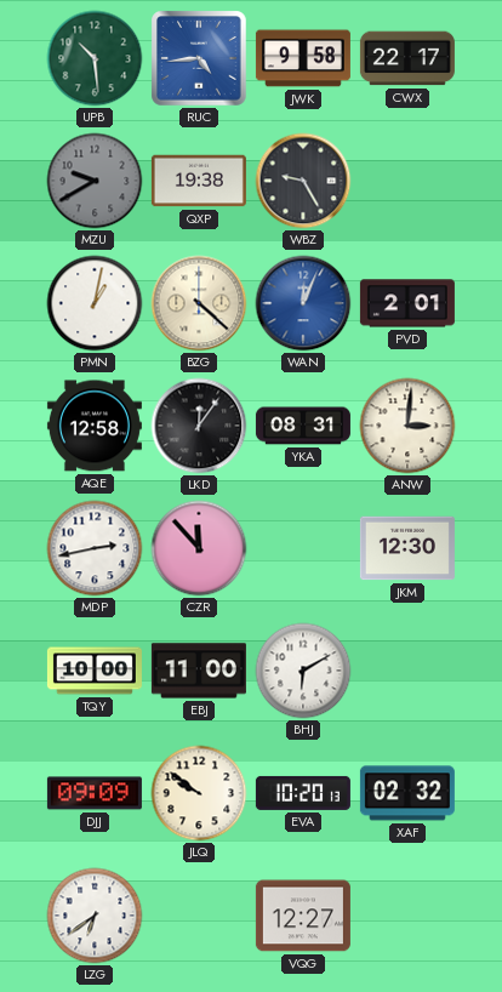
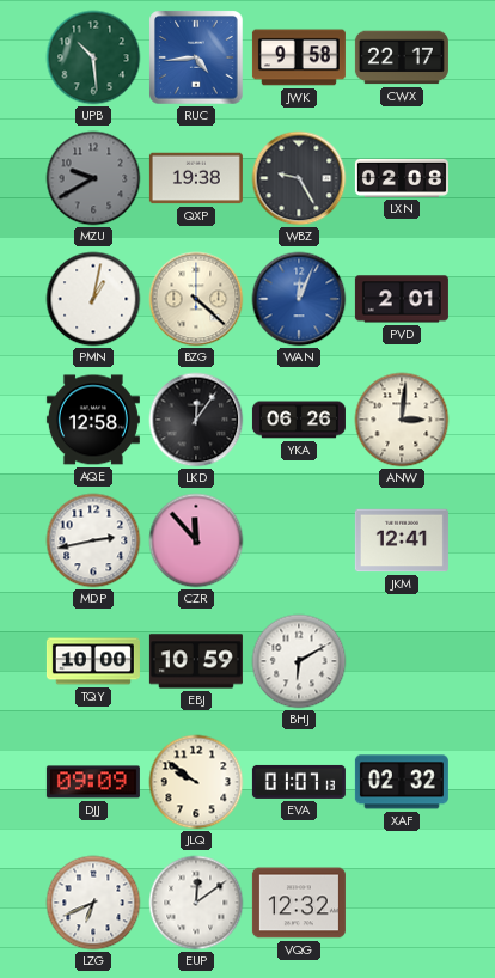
LXN: none -> 02:08
YKA: 08:31 -> 06:26
JKM: 12:30 -> 12:41
EBJ: 11:00 -> 10:59
EVA: 10:20 -> 01:07
LZG: 6:39 -> 6:41
EUP: none -> 12:09
VQG: 12:27 -> 12:32
